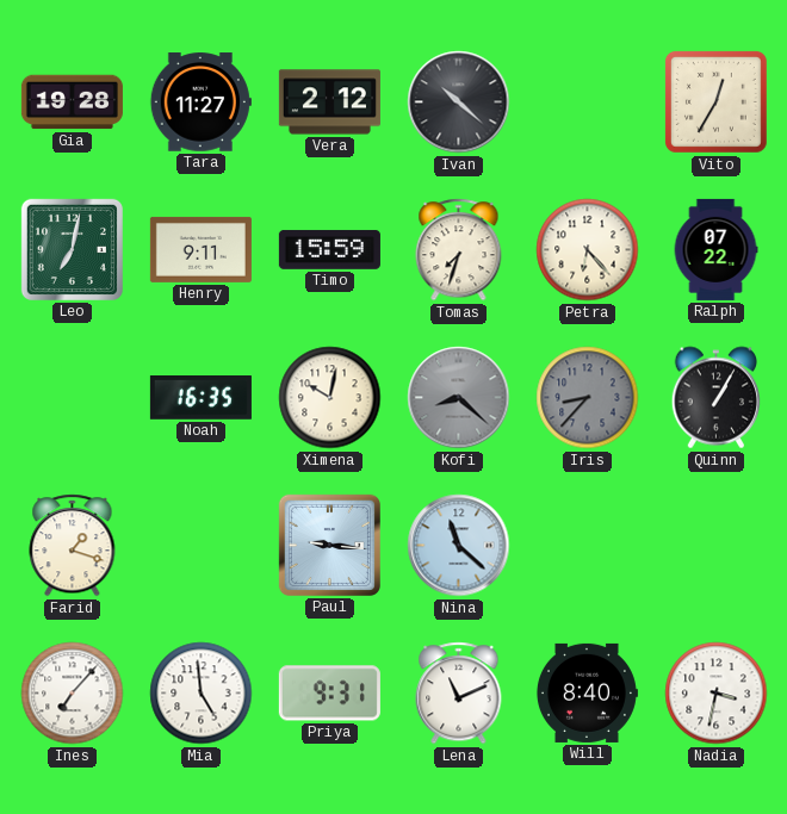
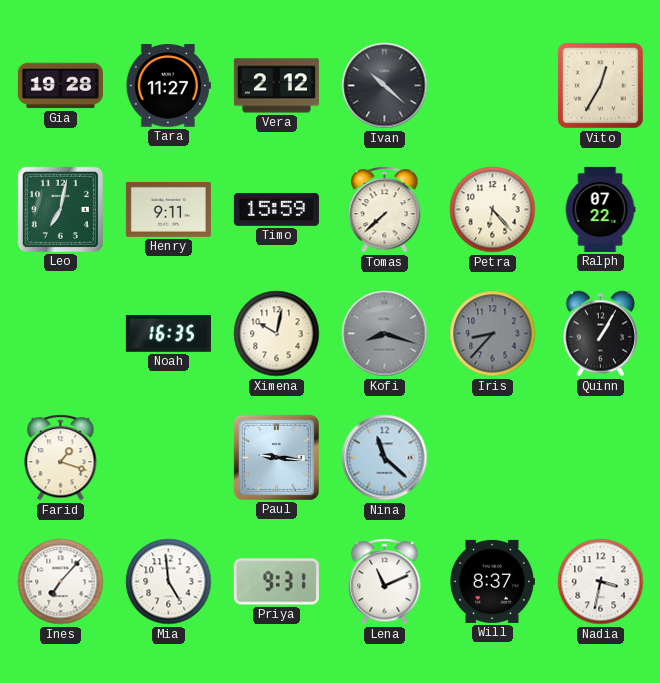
Tomas: 7:33 -> 7:38
Kofi: 8:22 -> 8:18
Will: 8:40 -> 8:37
